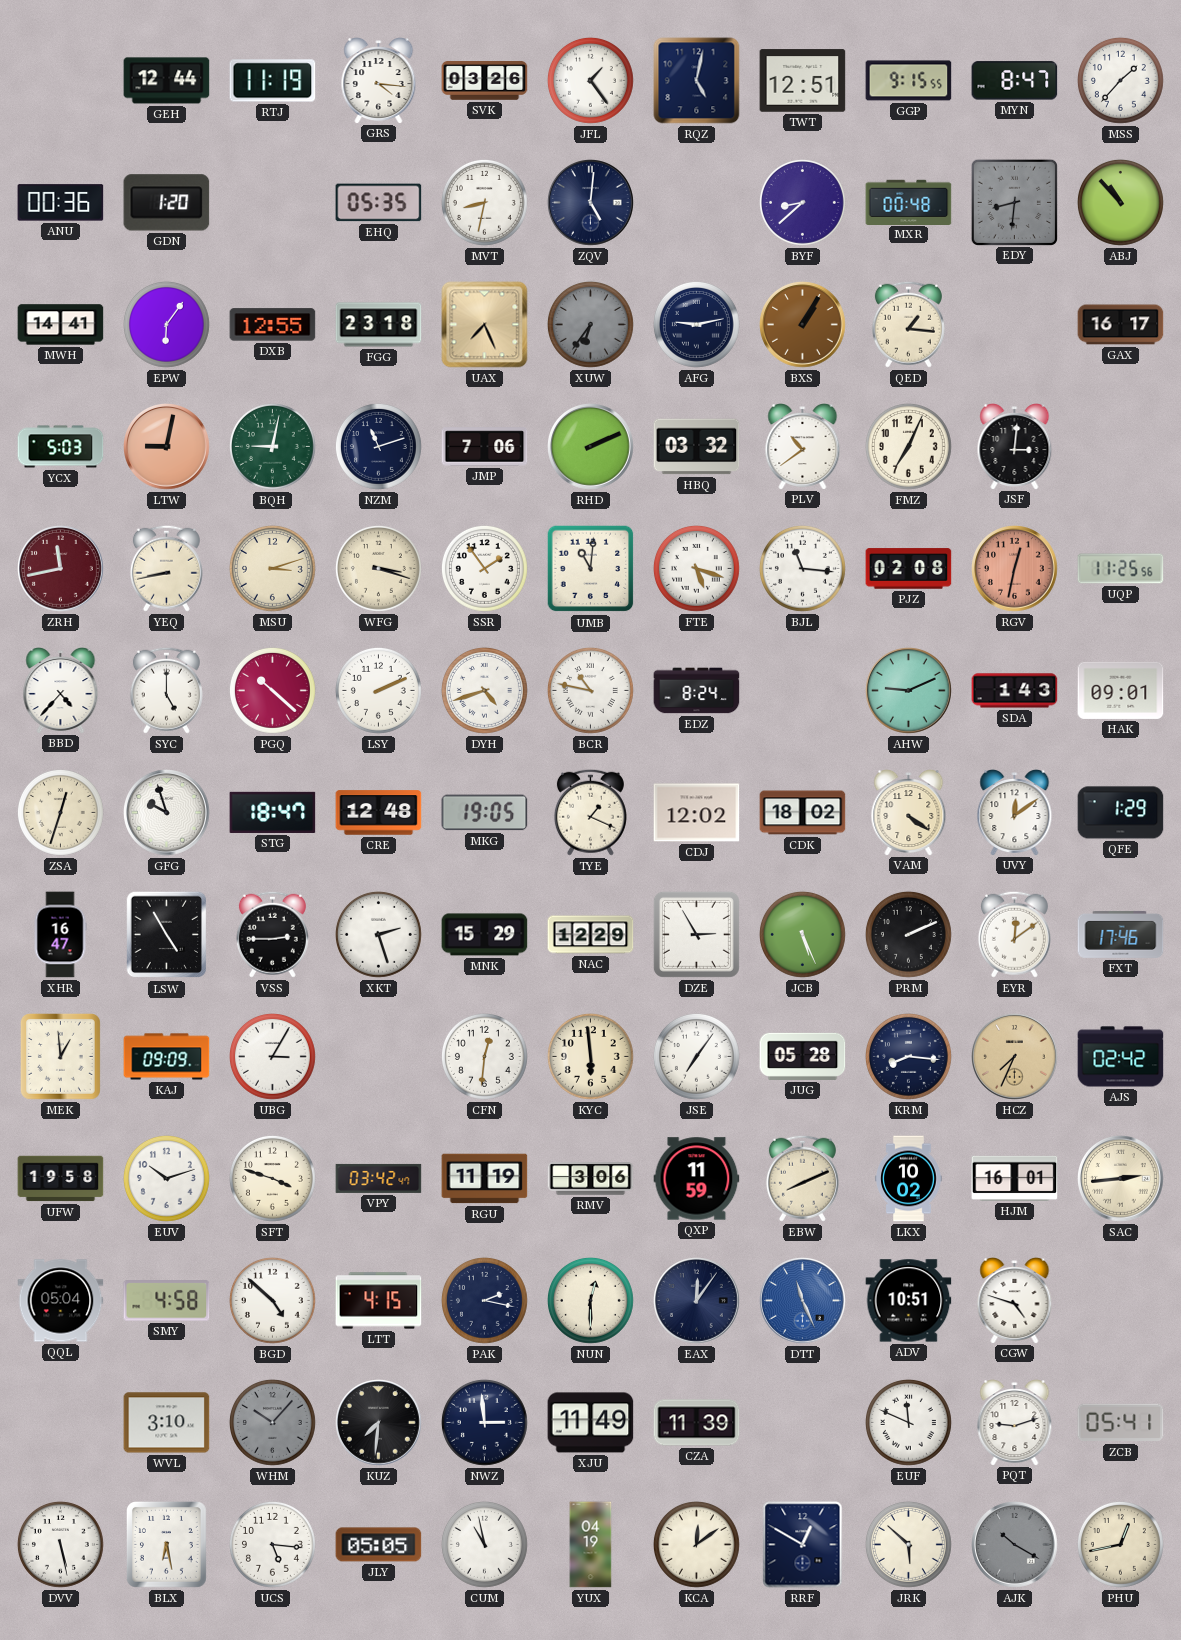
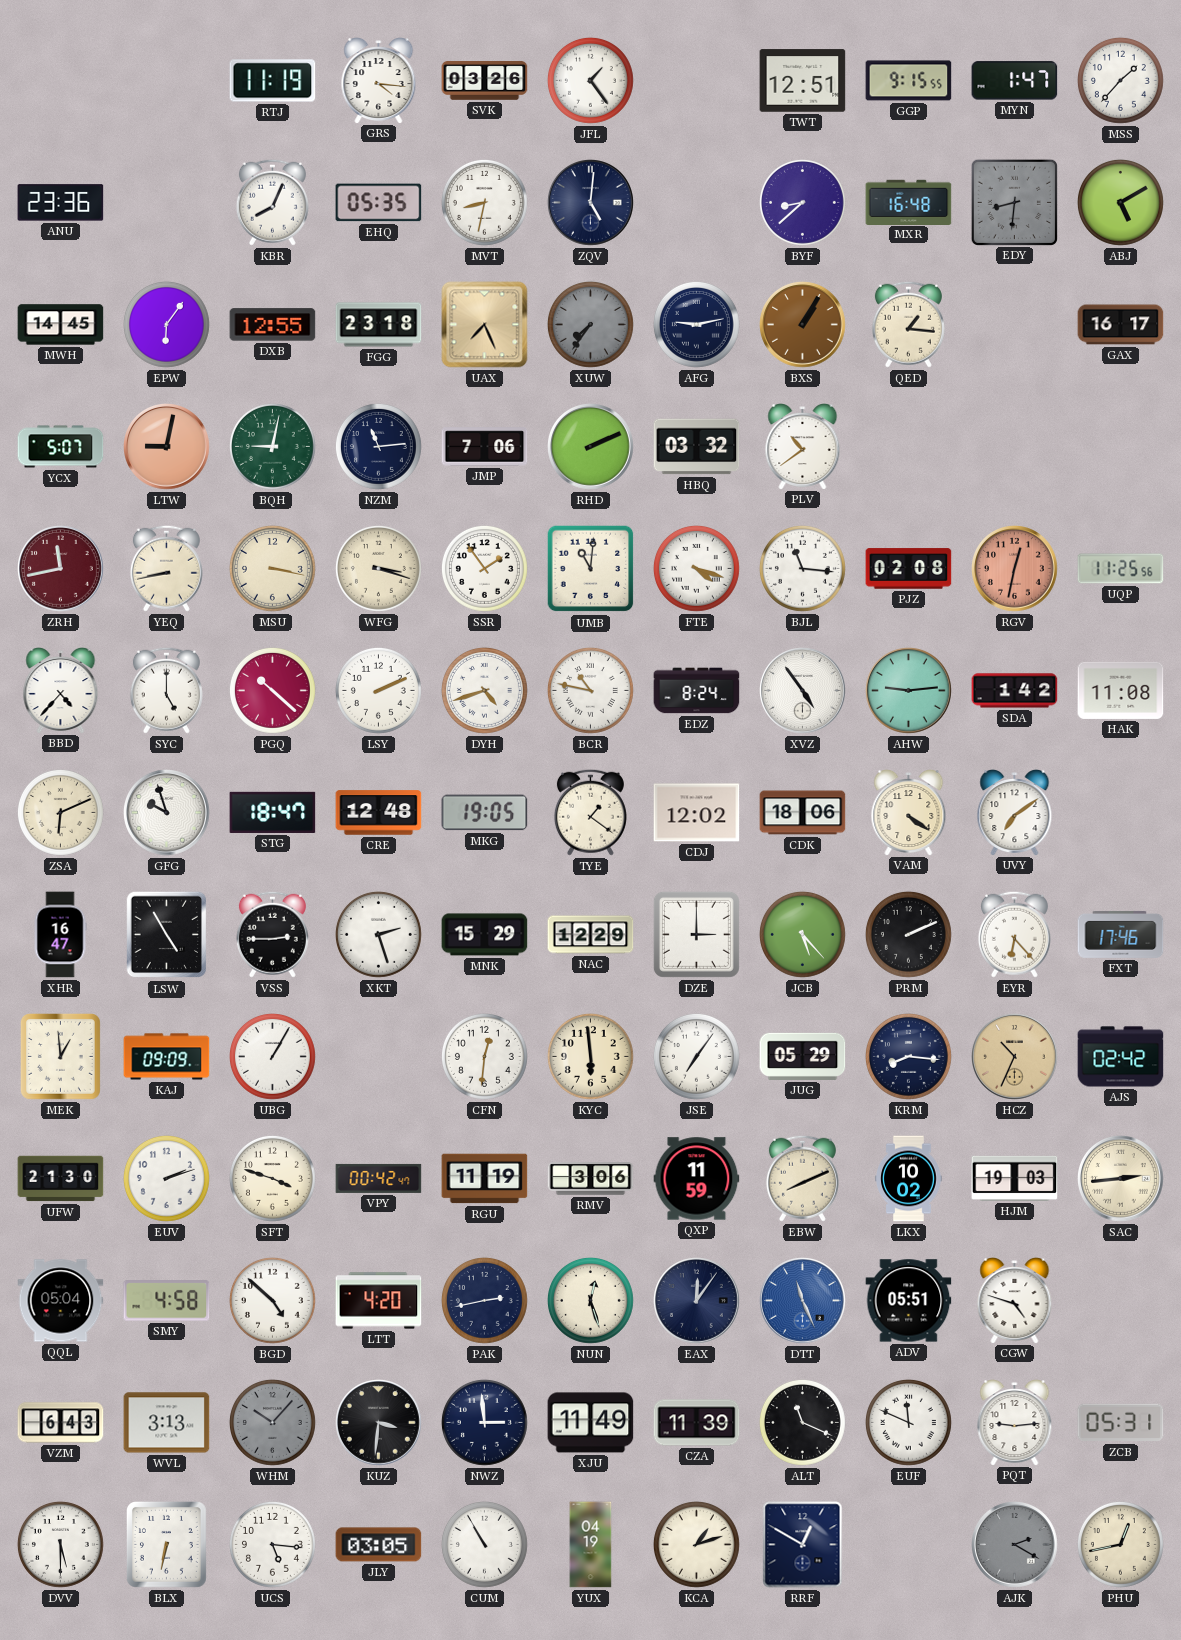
GEH: 12:44 -> none
RQZ: 5:02 -> none
MYN: 8:47 -> 1:47
ANU: 00:36 -> 23:36
GDN: 1:20 -> none
KBR: none -> 8:04
MXR: 00:48 -> 16:48
ABJ: 10:53 -> 5:10
MWH: 14:41 -> 14:45
XUW: 6:36 -> 7:36
YCX: 5:03 -> 5:07
NZM: 11:12 -> 11:14
FMZ: 7:04 -> none
JSF: 3:01 -> none
MSU: 3:12 -> 3:17
FTE: 5:18 -> 4:18
XVZ: none -> 4:54
AHW: 9:11 -> 9:14
SDA: 1:43 -> 1:42
HAK: 09:01 -> 11:08
ZSA: 12:33 -> 6:11
TYE: 1:19 -> 1:21
CDK: 18:02 -> 18:06
UVY: 12:09 -> 7:09
QFE: 1:29 -> none
DZE: 2:55 -> 3:00
JCB: 5:26 -> 5:23
EYR: 12:09 -> 6:23
UBG: 3:05 -> 1:05
JUG: 05:28 -> 05:29
HCZ: 7:34 -> 10:34
UFW: 19:58 -> 21:30
EUV: 10:12 -> 2:12
VPY: 03:42 -> 00:42
HJM: 16:01 -> 19:03
LTT: 4:15 -> 4:20
PAK: 2:17 -> 2:43
NUN: 12:30 -> 12:27
ADV: 10:51 -> 05:51
VZM: none -> 6:43
WVL: 3:10 -> 3:13
KUZ: 7:31 -> 3:31
ALT: none -> 11:19
PQT: 9:12 -> 9:14
ZCB: 05:41 -> 05:31
DVV: 5:28 -> 5:30
BLX: 6:28 -> 6:32
JLY: 05:05 -> 03:05
CUM: 10:58 -> 10:55
KCA: 12:09 -> 1:12
JRK: 5:52 -> none
AJK: 10:20 -> 2:20
